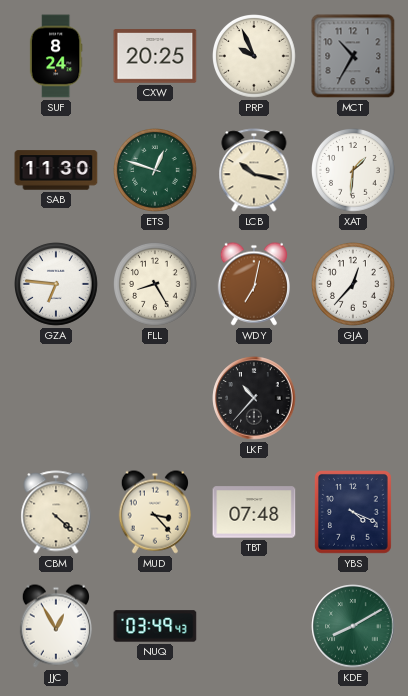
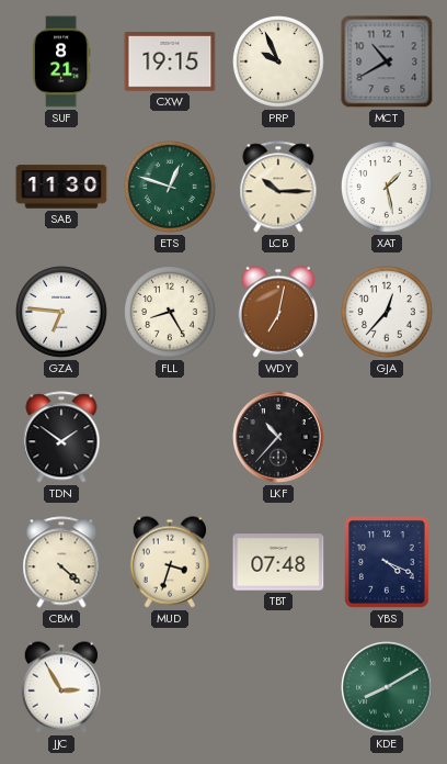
SUF: 8:24 -> 8:21
CXW: 20:25 -> 19:15
MCT: 10:35 -> 10:40
LCB: 10:17 -> 10:15
XAT: 1:31 -> 1:28
TDN: none -> 1:51
MUD: 3:23 -> 3:33
JJC: 12:55 -> 2:55
NUQ: 03:49 -> none
